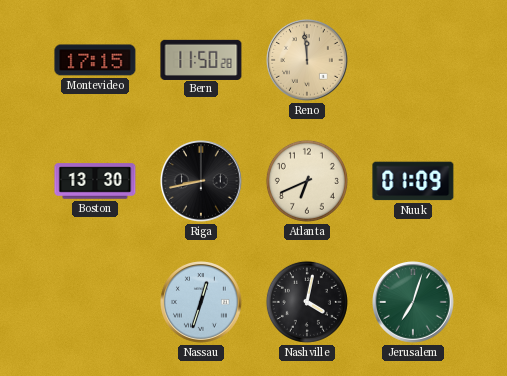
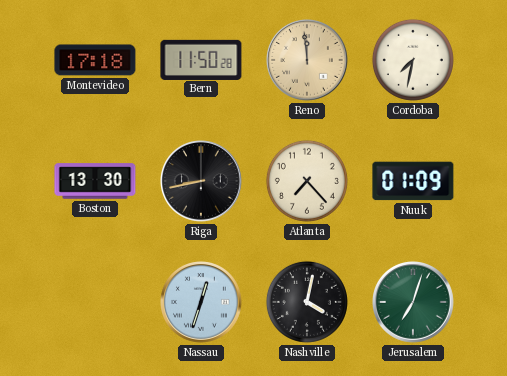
Montevideo: 17:15 -> 17:18
Cordoba: none -> 7:32
Atlanta: 6:41 -> 7:23
